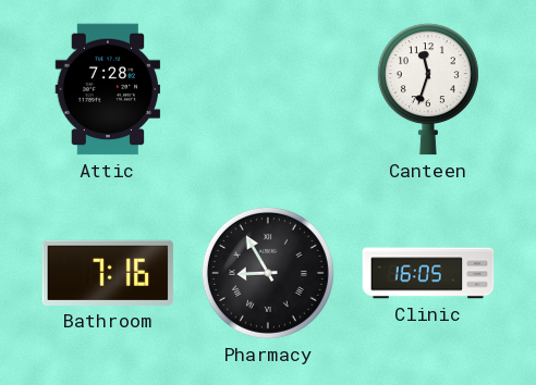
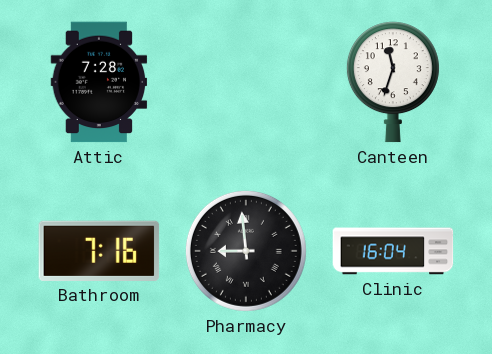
Pharmacy: 8:55 -> 8:59
Clinic: 16:05 -> 16:04
